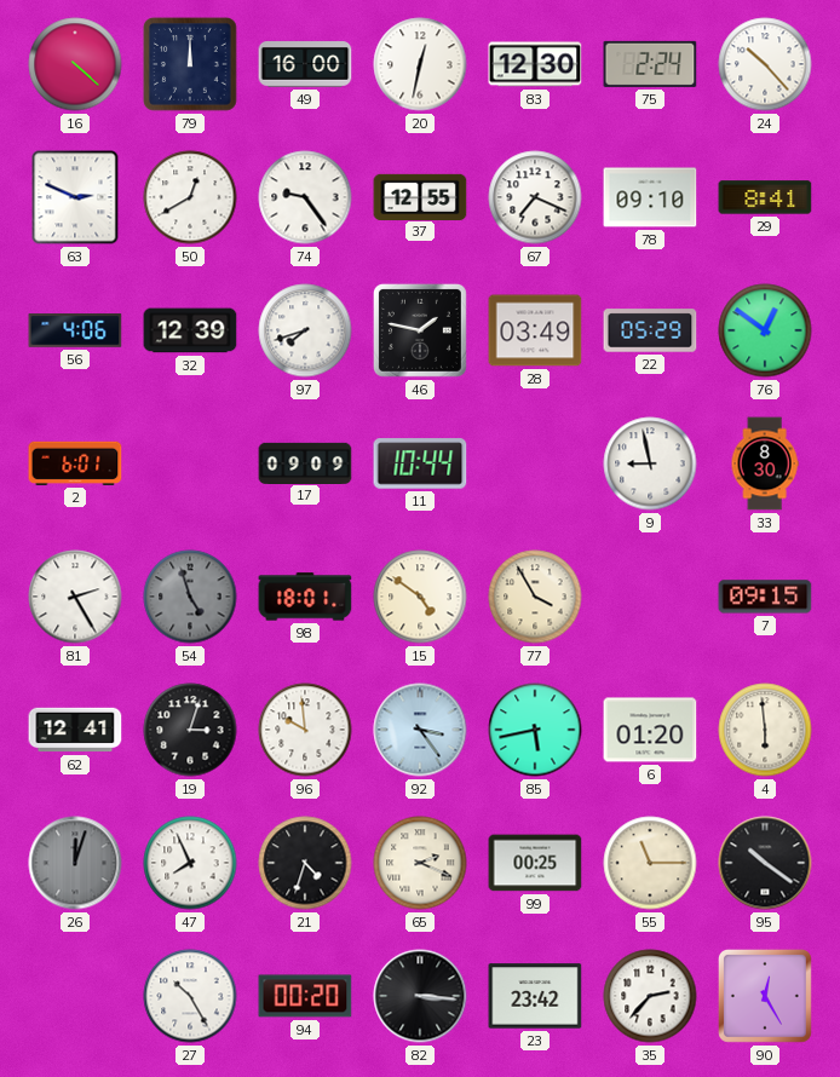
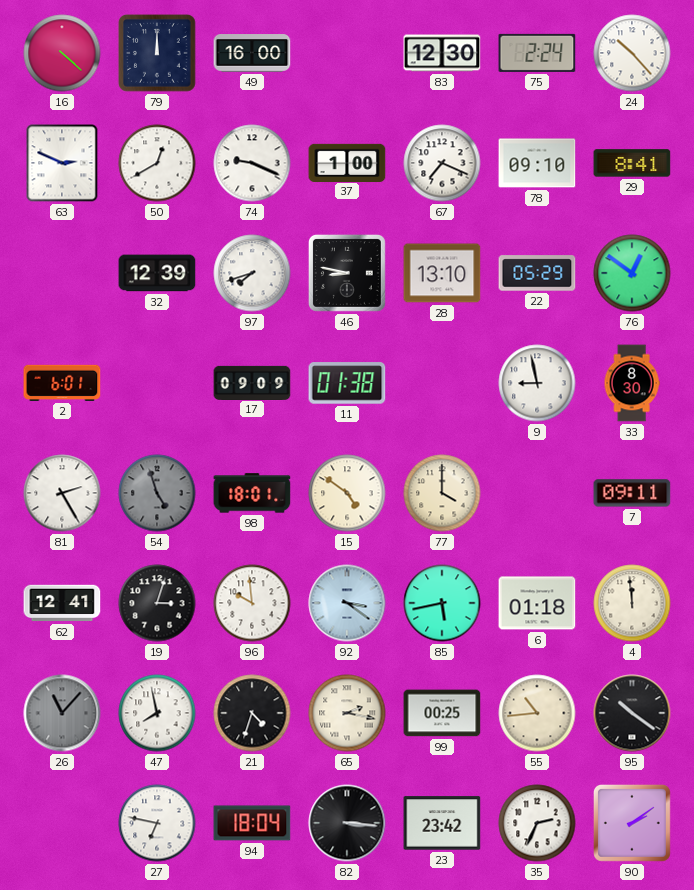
20: 12:32 -> none
74: 9:24 -> 9:19
37: 12:55 -> 1:00
56: 4:06 -> none
46: 1:47 -> 8:47
28: 03:49 -> 13:10
11: 10:44 -> 01:38
77: 3:55 -> 4:00
7: 09:15 -> 09:11
92: 3:24 -> 3:21
6: 01:20 -> 01:18
4: 5:59 -> 11:59
26: 12:03 -> 11:07
47: 7:56 -> 7:58
65: 2:19 -> 2:17
55: 11:15 -> 10:44
27: 10:25 -> 6:47
94: 00:20 -> 18:04
35: 2:37 -> 2:34
90: 12:25 -> 2:09
